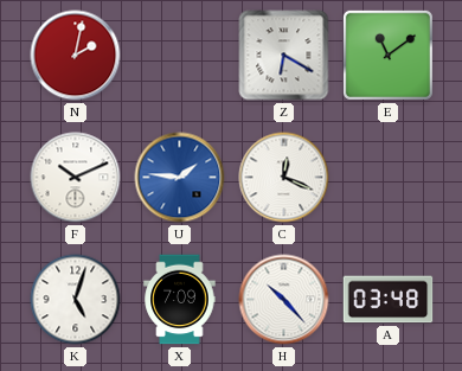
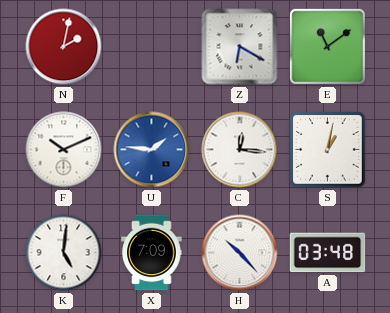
C: 12:19 -> 12:16
S: none -> 1:02
K: 5:03 -> 5:01
